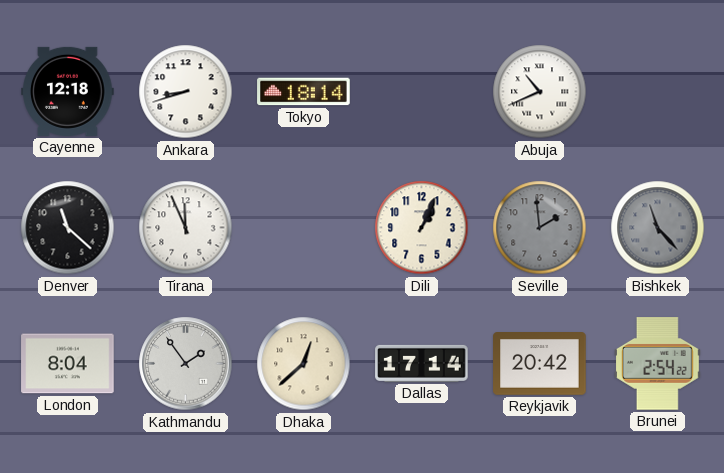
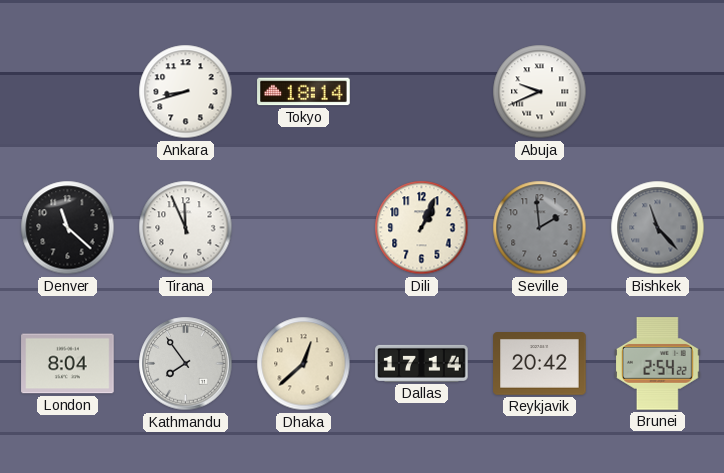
Cayenne: 12:18 -> none
Abuja: 10:41 -> 9:41
Kathmandu: 1:54 -> 7:54
